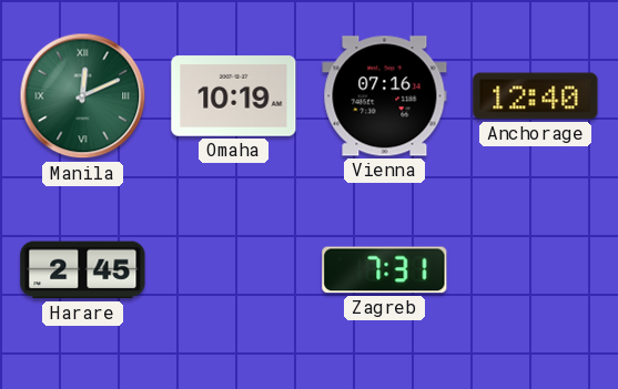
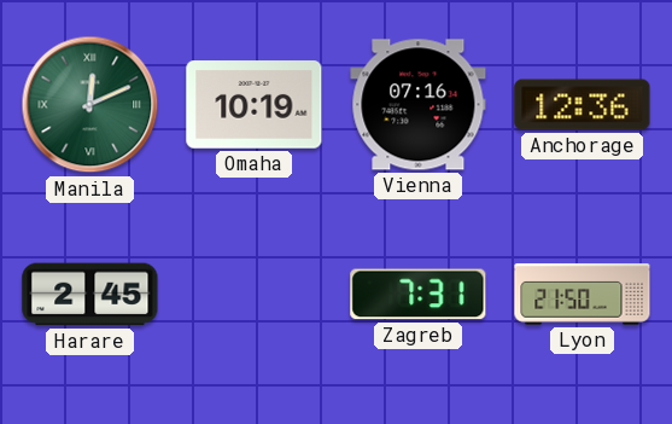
Anchorage: 12:40 -> 12:36
Lyon: none -> 21:50
